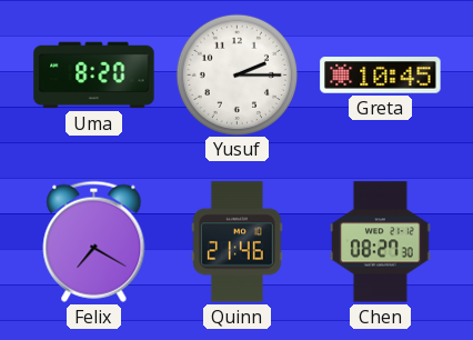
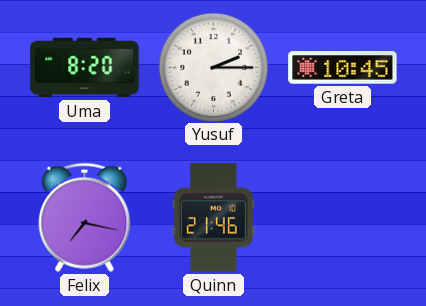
Felix: 7:20 -> 7:17
Chen: 08:27 -> none
